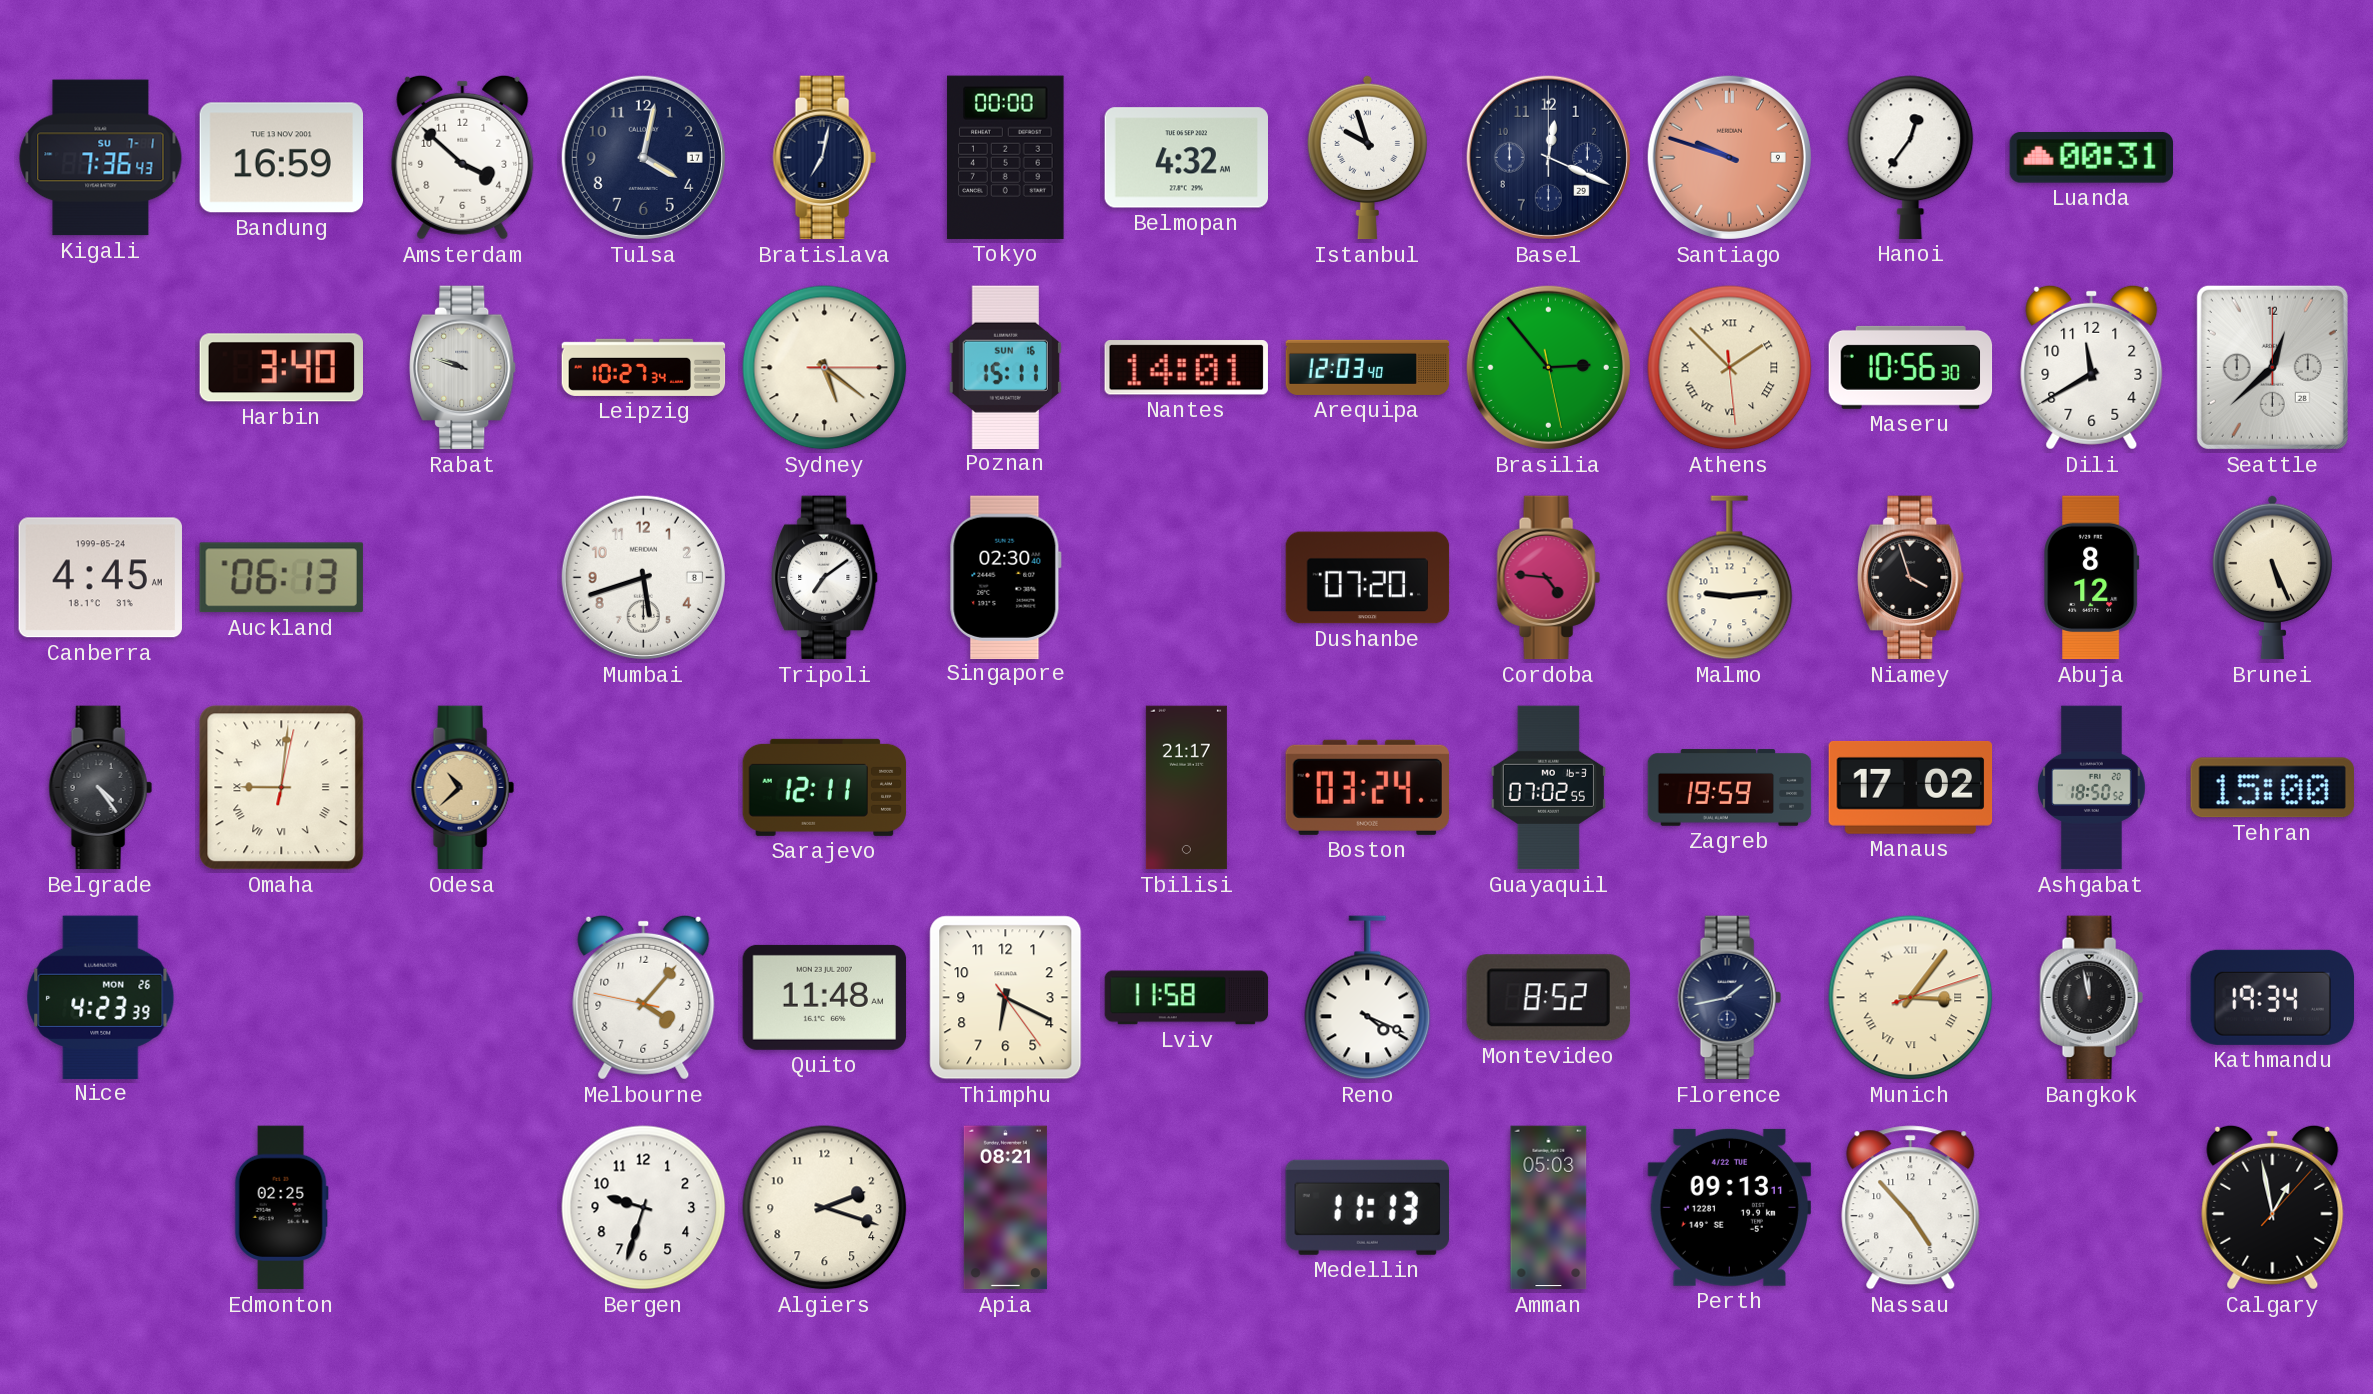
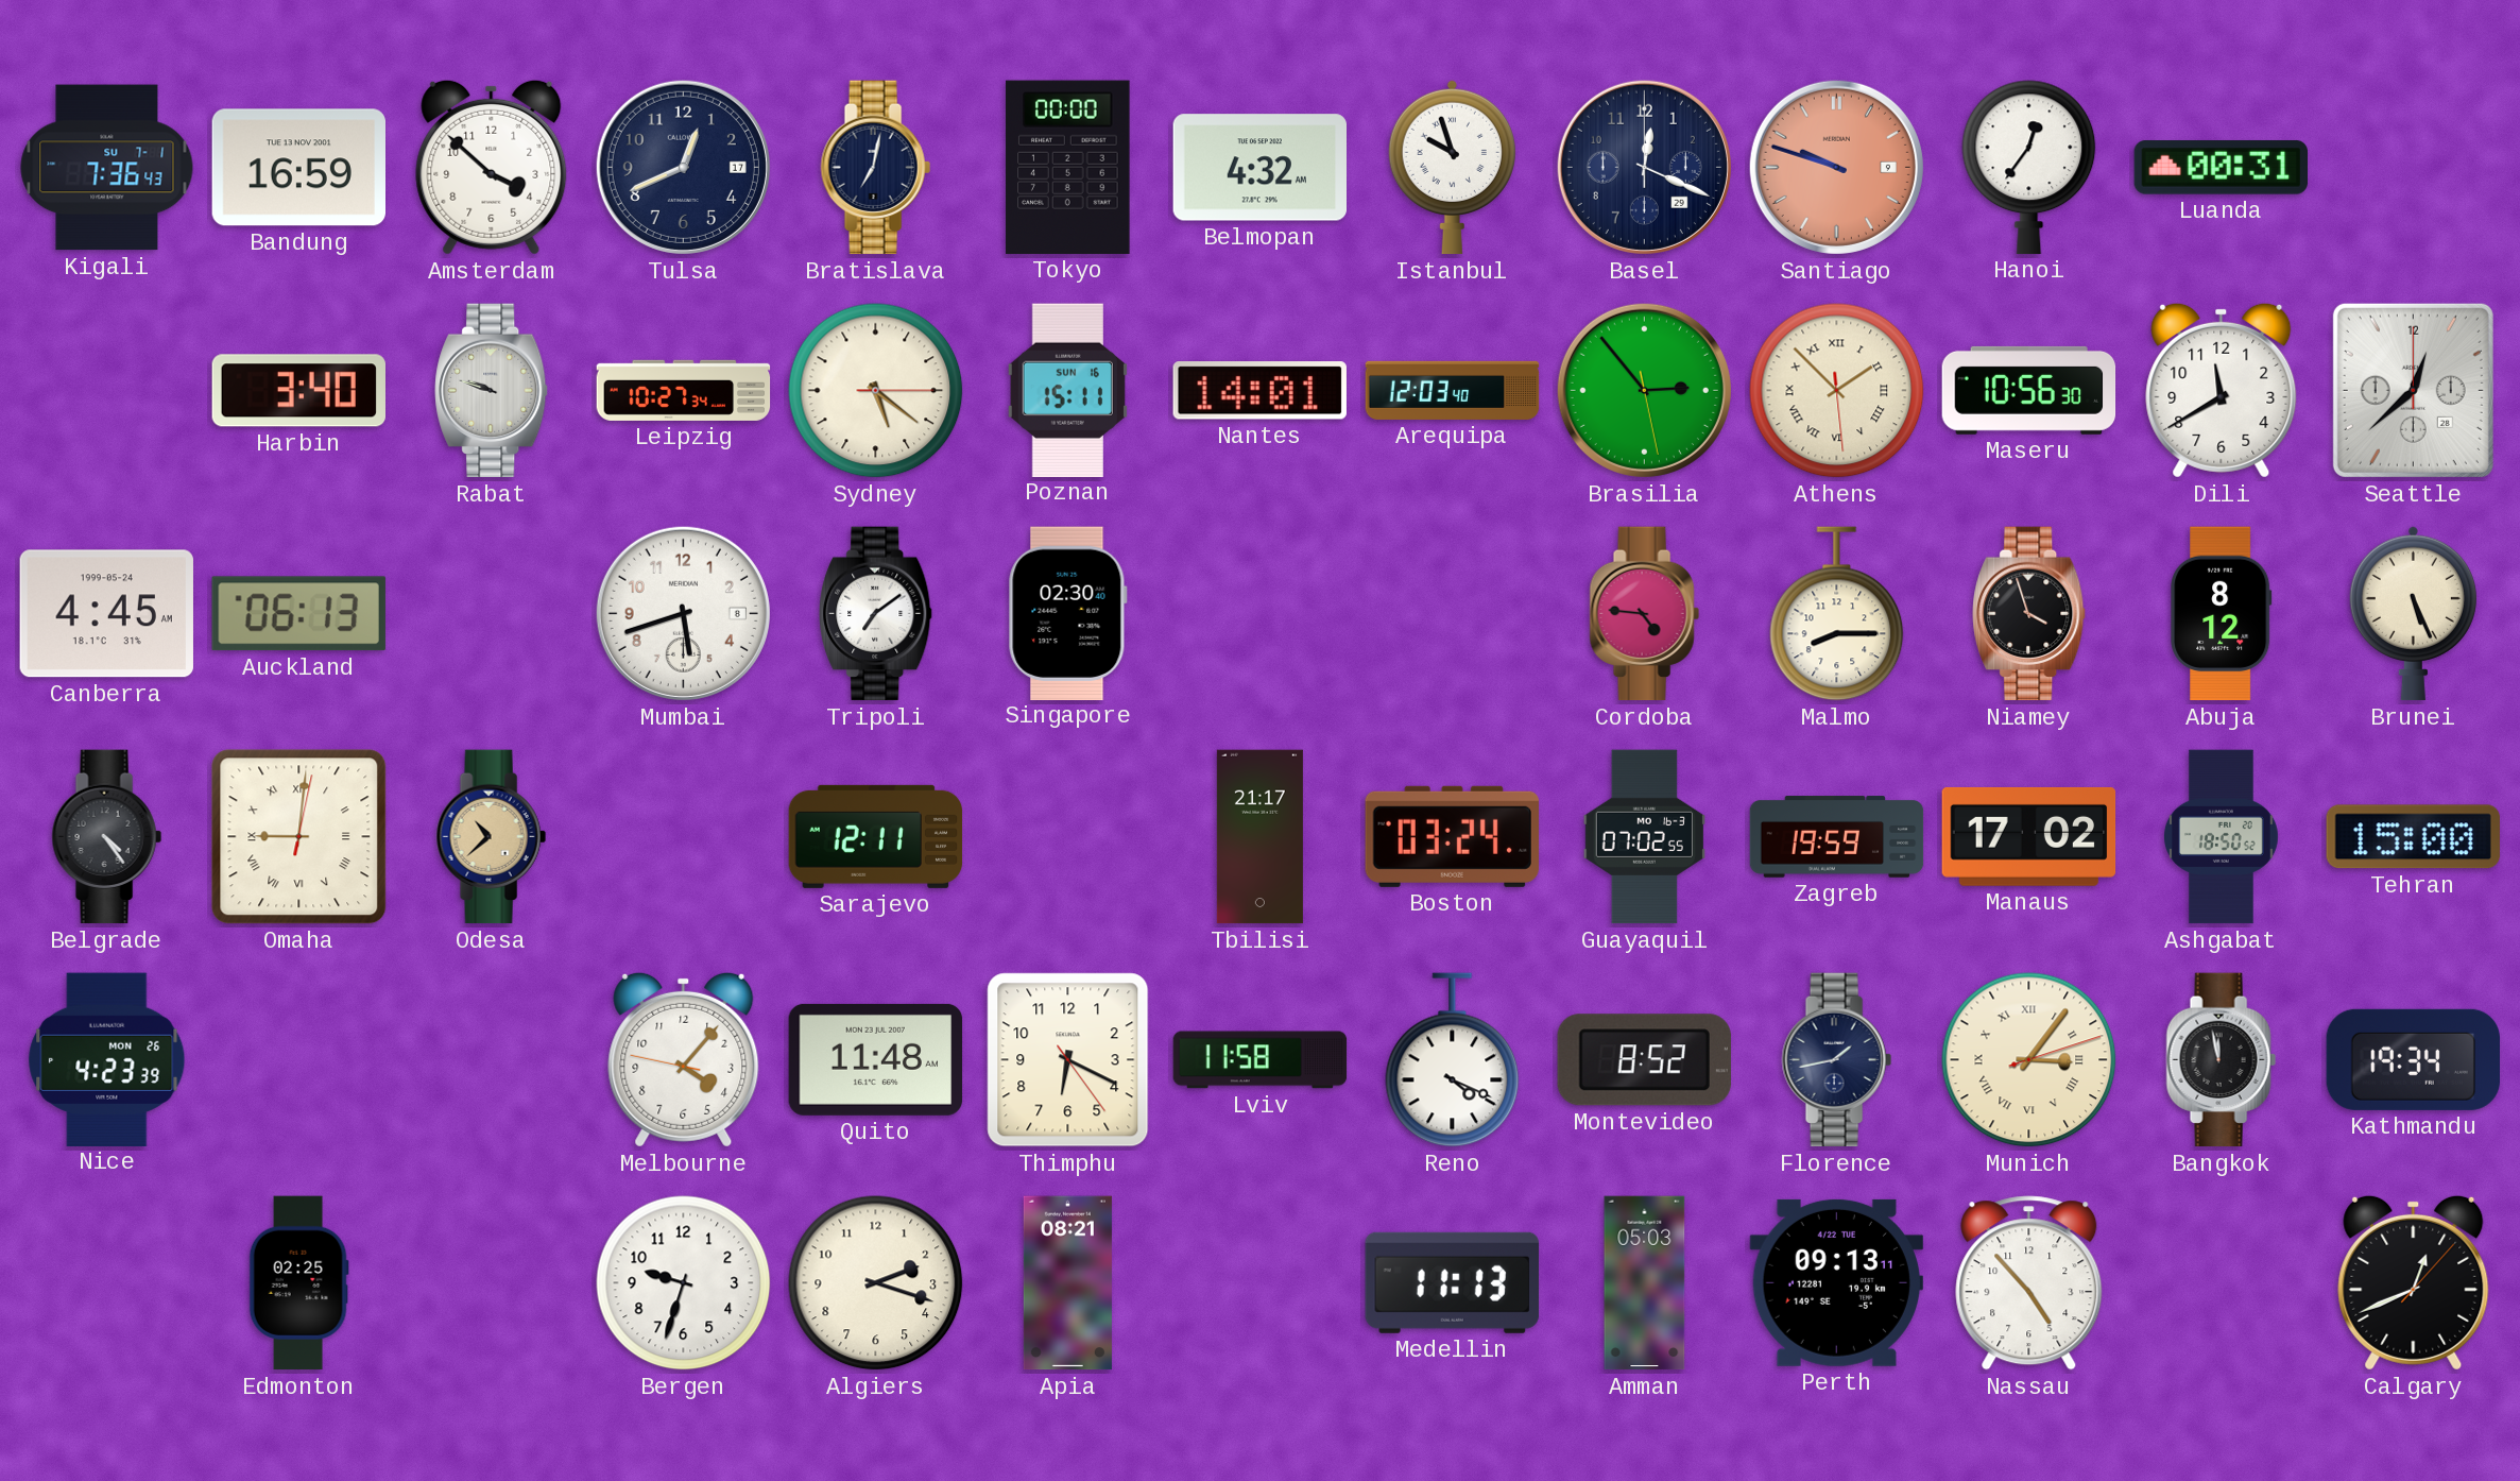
Tulsa: 4:02 -> 12:41
Dushanbe: 07:20 -> none
Malmo: 9:14 -> 8:15
Calgary: 12:58 -> 12:41
